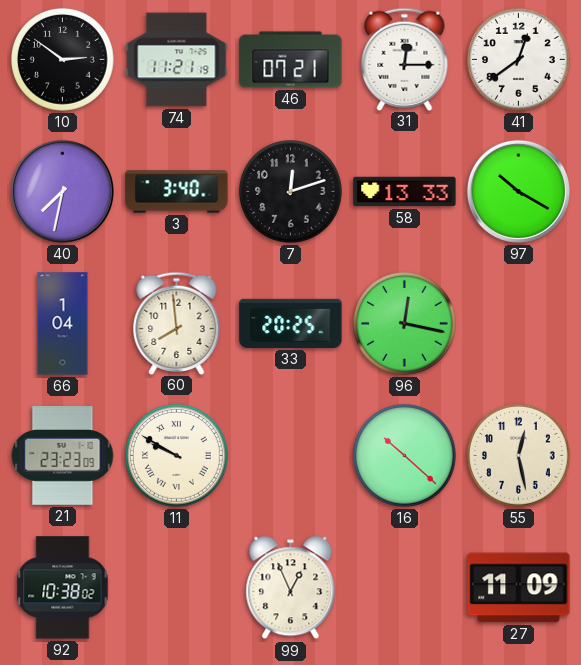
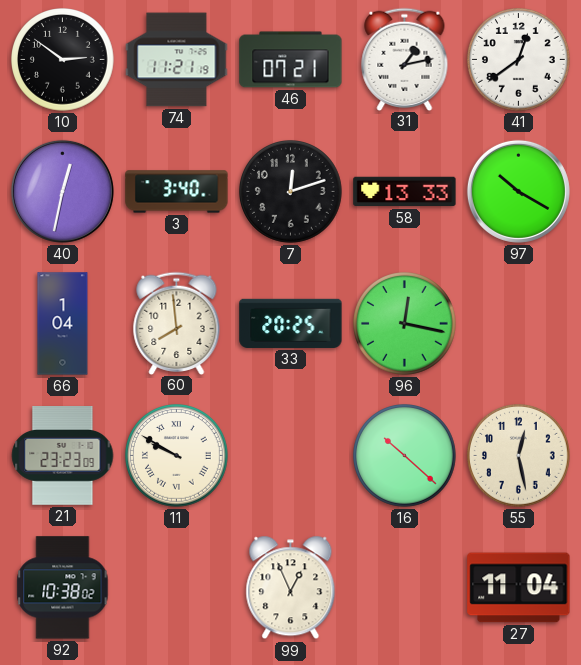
31: 12:15 -> 1:13
40: 7:32 -> 12:32
27: 11:09 -> 11:04
